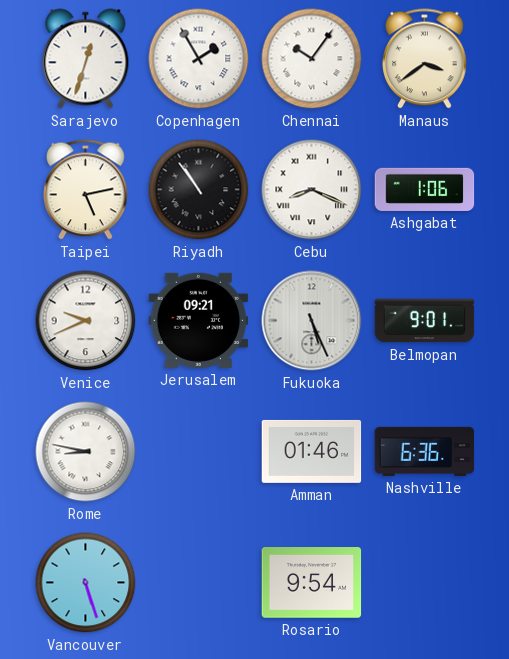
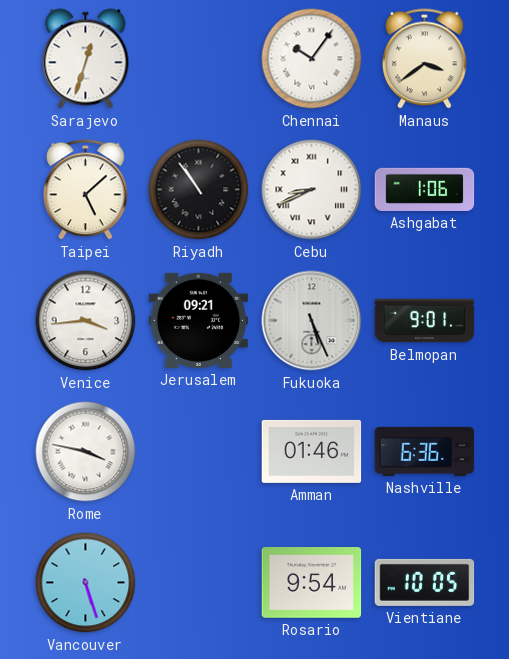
Copenhagen: 1:55 -> none
Taipei: 5:13 -> 5:08
Cebu: 8:19 -> 8:41
Venice: 9:41 -> 3:44
Rome: 8:47 -> 3:47
Vientiane: none -> 10:05
